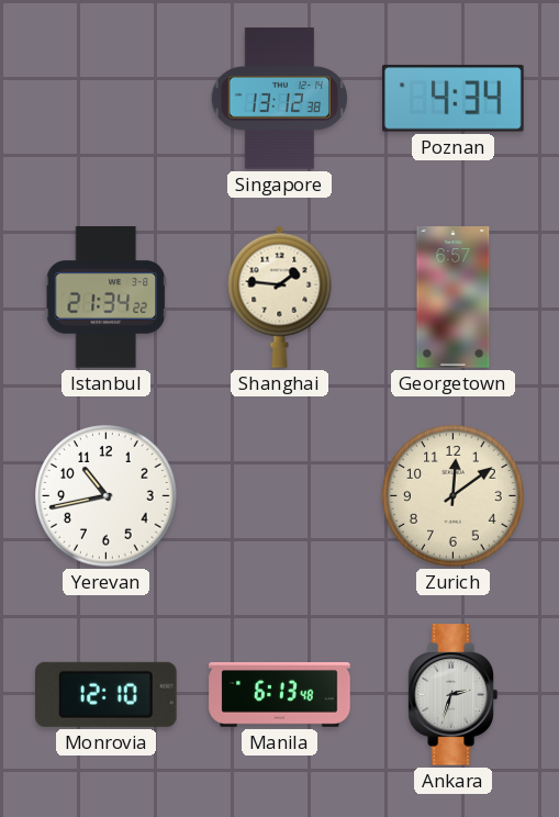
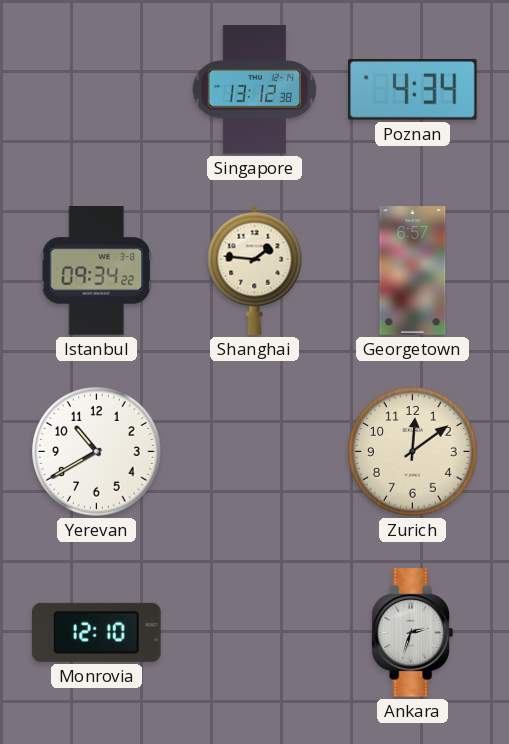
Istanbul: 21:34 -> 09:34
Yerevan: 10:43 -> 10:40
Manila: 6:13 -> none
